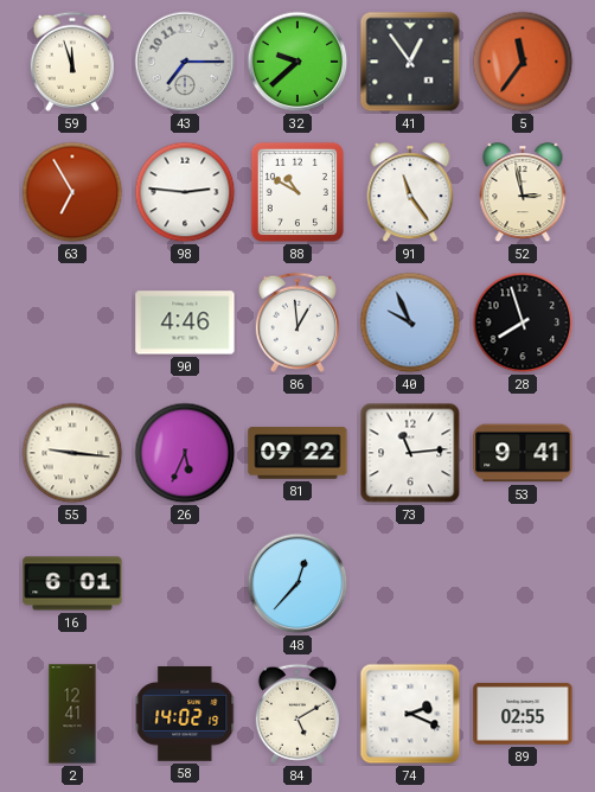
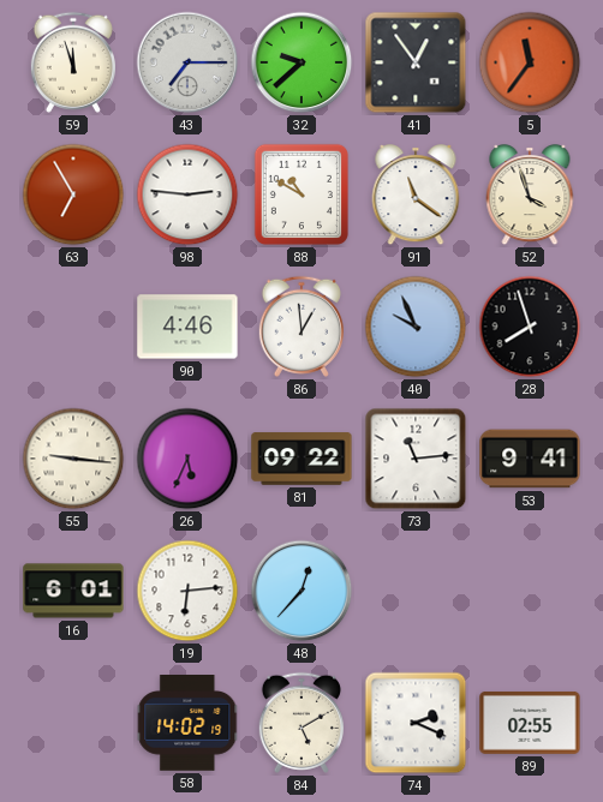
91: 11:24 -> 11:21
52: 2:58 -> 3:57
19: none -> 6:14
2: 12:41 -> none
